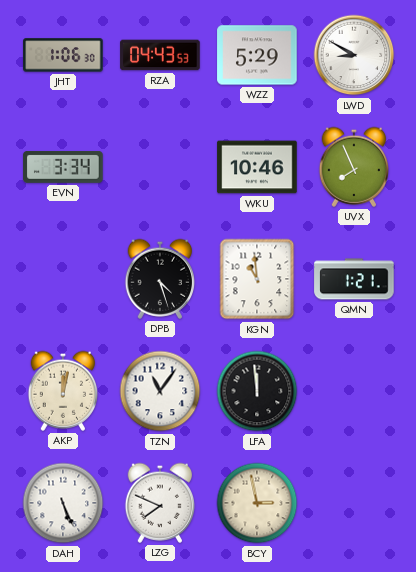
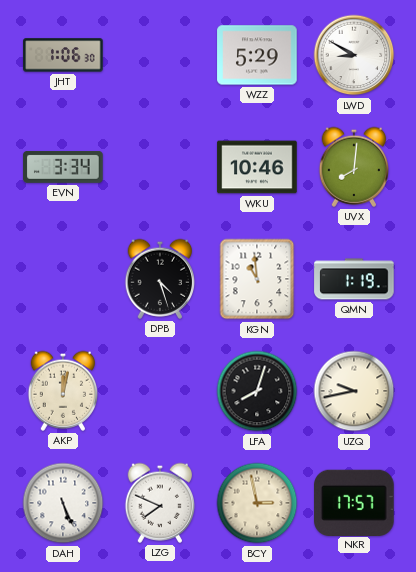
RZA: 04:43 -> none
UVX: 7:56 -> 8:01
QMN: 1:21 -> 1:19
TZN: 11:06 -> none
LFA: 11:59 -> 8:03
UZQ: none -> 9:43
NKR: none -> 17:57
